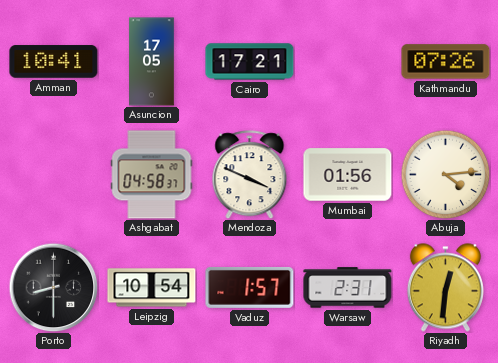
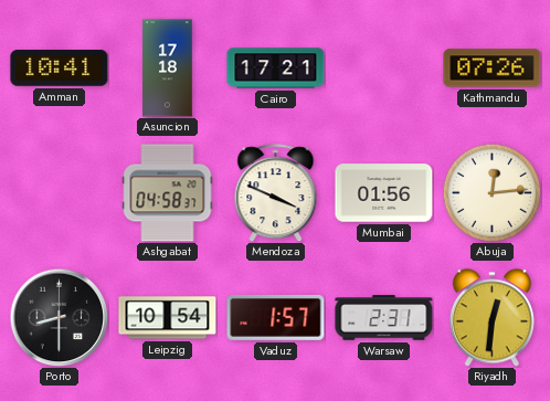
Asuncion: 17:05 -> 17:18
Abuja: 4:14 -> 12:14
